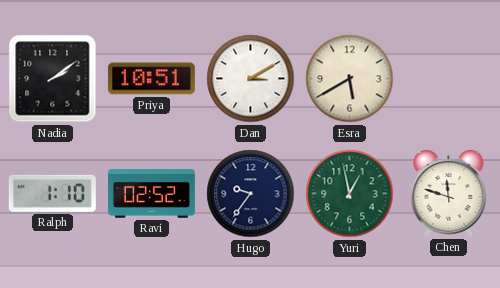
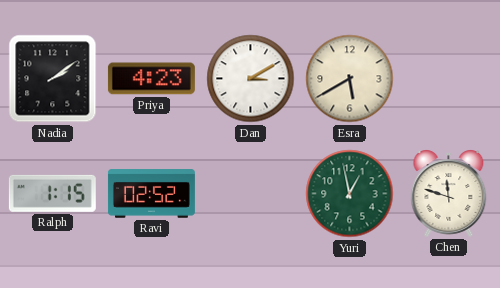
Priya: 10:51 -> 4:23
Ralph: 1:10 -> 1:15
Hugo: 9:36 -> none
